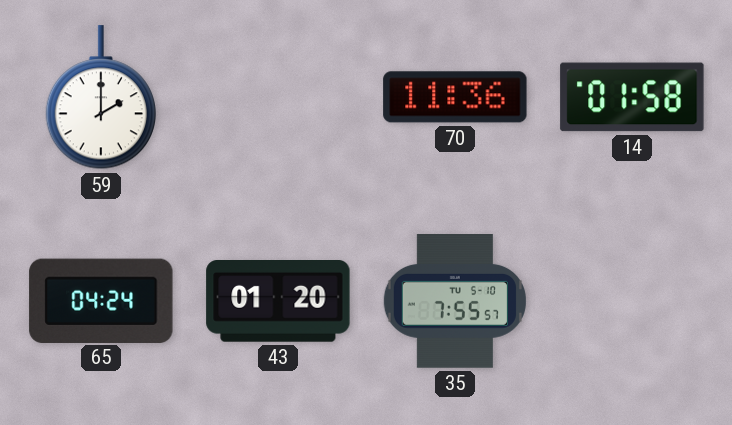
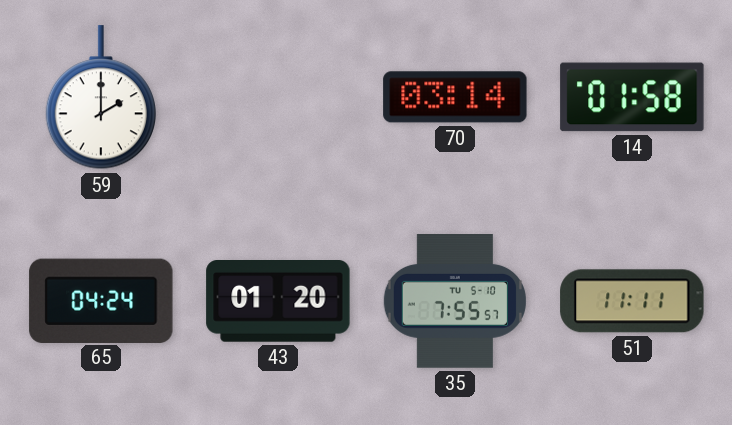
70: 11:36 -> 03:14
51: none -> 11:11
